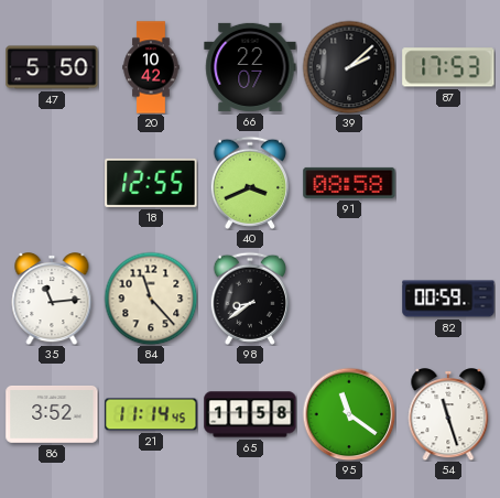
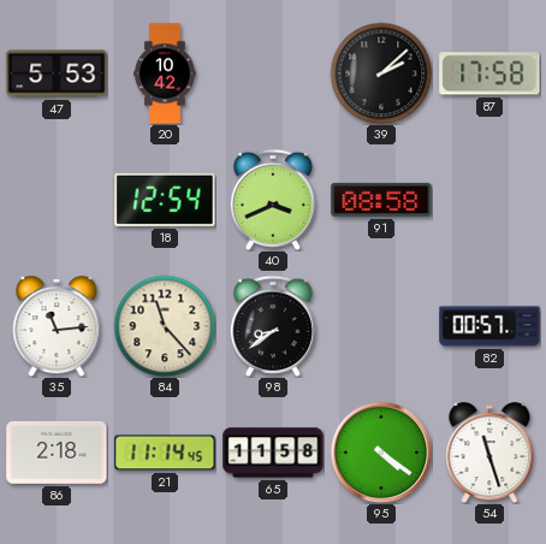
47: 5:50 -> 5:53
66: 22:07 -> none
87: 17:53 -> 17:58
18: 12:55 -> 12:54
82: 00:59 -> 00:57
86: 3:52 -> 2:18
95: 11:21 -> 4:21
